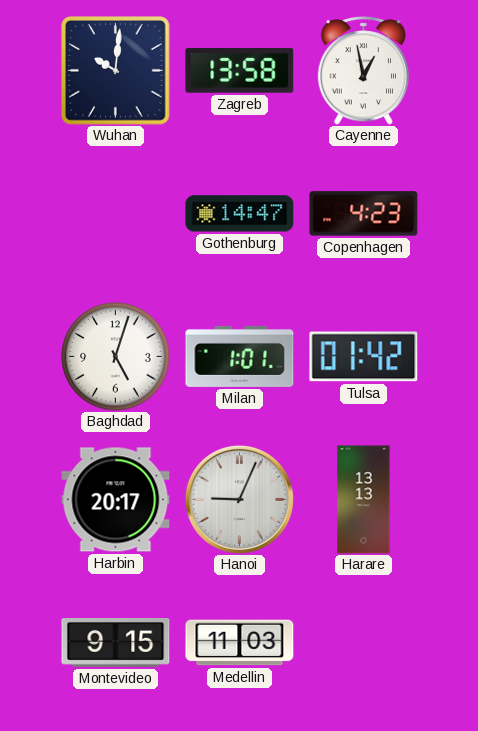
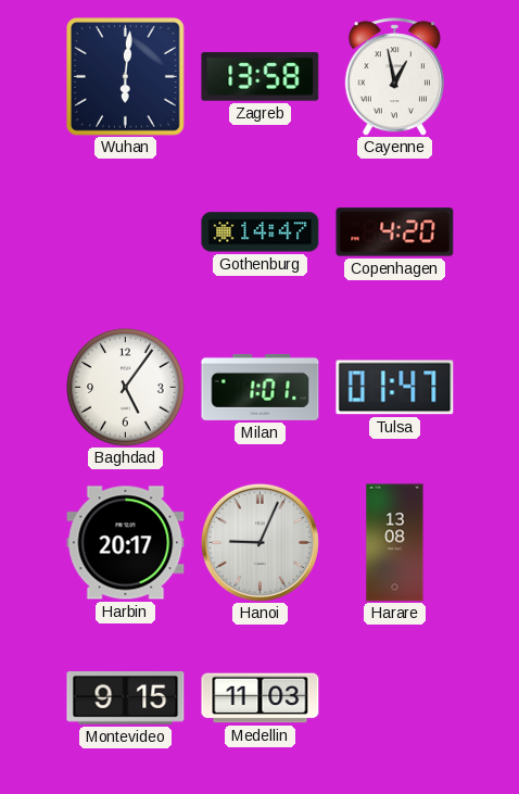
Wuhan: 10:01 -> 6:01
Copenhagen: 4:23 -> 4:20
Baghdad: 5:03 -> 5:06
Tulsa: 01:42 -> 01:47
Harare: 13:13 -> 13:08
